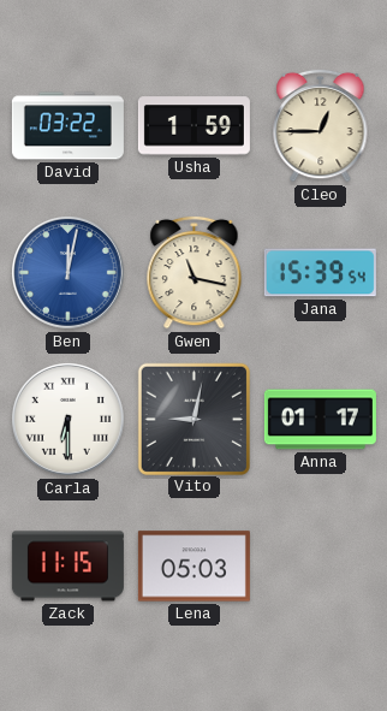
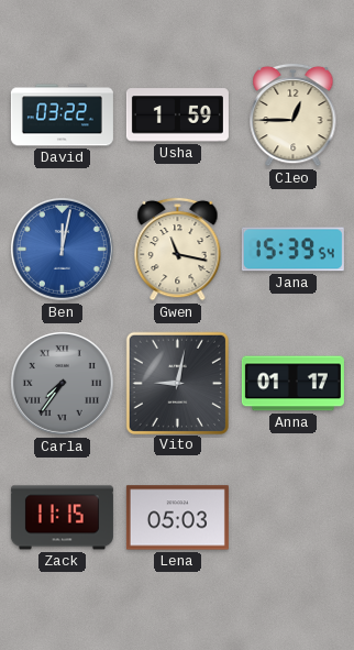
Carla: 6:30 -> 7:36
Carla dial: white -> grey
